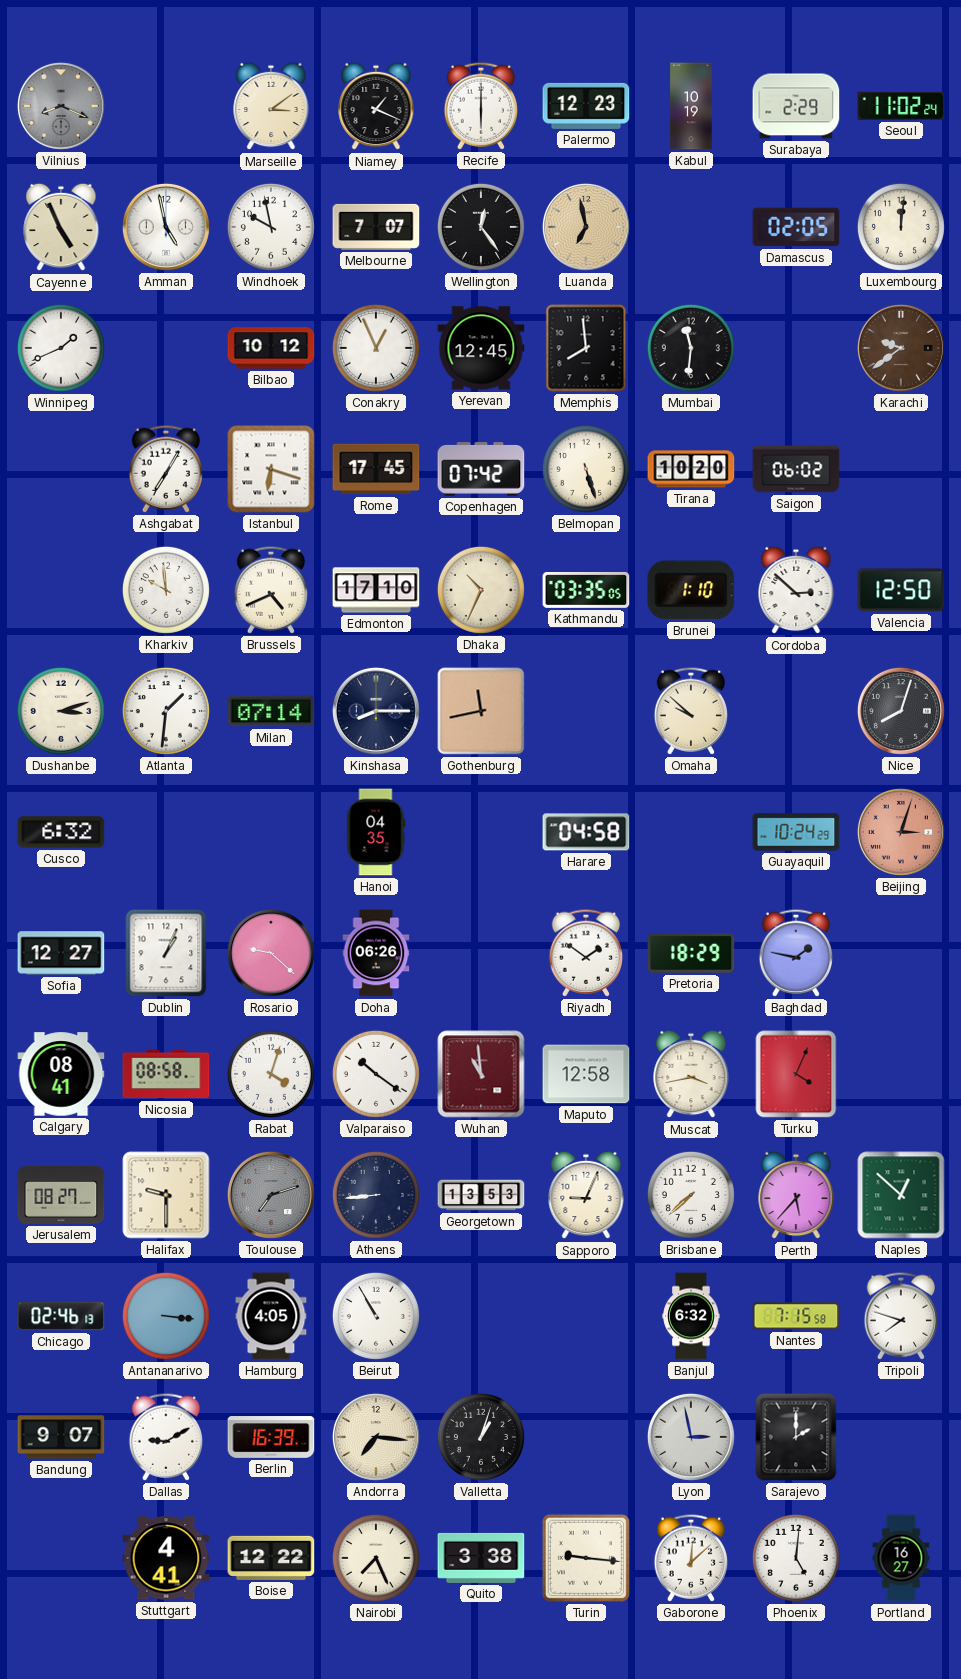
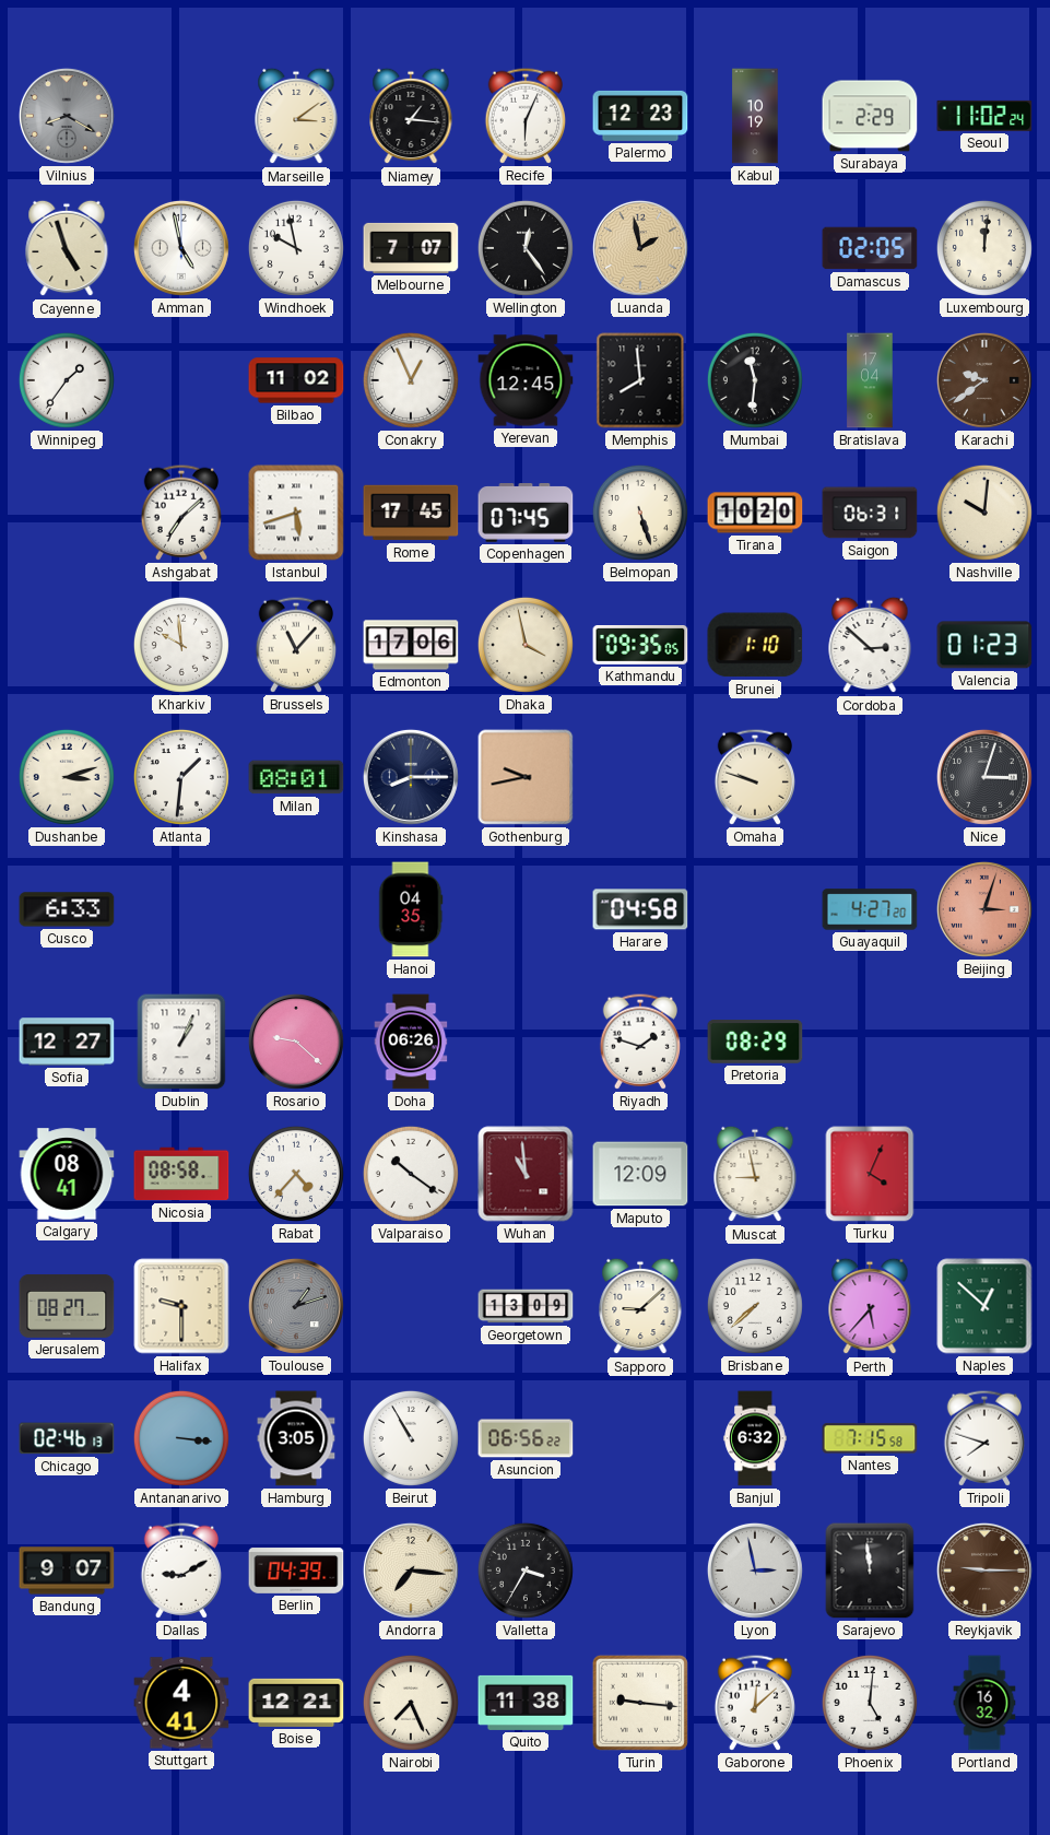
Vilnius: 8:19 -> 8:20
Niamey: 1:19 -> 1:16
Recife: 6:00 -> 6:04
Cayenne: 4:56 -> 4:57
Luanda: 6:58 -> 1:58
Winnipeg: 1:41 -> 1:36
Bilbao: 10:12 -> 11:02
Bratislava: none -> 17:04
Ashgabat: 7:05 -> 7:08
Istanbul: 6:18 -> 5:42
Copenhagen: 07:42 -> 07:45
Saigon: 06:02 -> 06:31
Nashville: none -> 10:01
Brussels: 4:41 -> 11:07
Edmonton: 17:10 -> 17:06
Dhaka: 10:34 -> 3:58
Kathmandu: 03:35 -> 09:35
Valencia: 12:50 -> 01:23
Milan: 07:14 -> 08:01
Gothenburg: 11:43 -> 9:43
Omaha: 9:52 -> 9:48
Nice: 8:03 -> 3:03
Cusco: 6:32 -> 6:33
Guayaquil: 10:24 -> 4:27
Riyadh: 1:51 -> 1:48
Pretoria: 18:29 -> 08:29
Baghdad: 1:47 -> none
Rabat: 4:03 -> 4:37
Maputo: 12:58 -> 12:09
Muscat: 3:43 -> 8:58
Toulouse: 7:12 -> 1:12
Athens: 8:44 -> none
Georgetown: 13:53 -> 13:09
Sapporo: 9:04 -> 9:08
Hamburg: 4:05 -> 3:05
Asuncion: none -> 06:56
Berlin: 16:39 -> 04:39
Valletta: 1:03 -> 3:35
Sarajevo: 2:00 -> 11:59
Reykjavik: none -> 9:15
Boise: 12:22 -> 12:21
Quito: 3:38 -> 11:38
Portland: 16:27 -> 16:32
